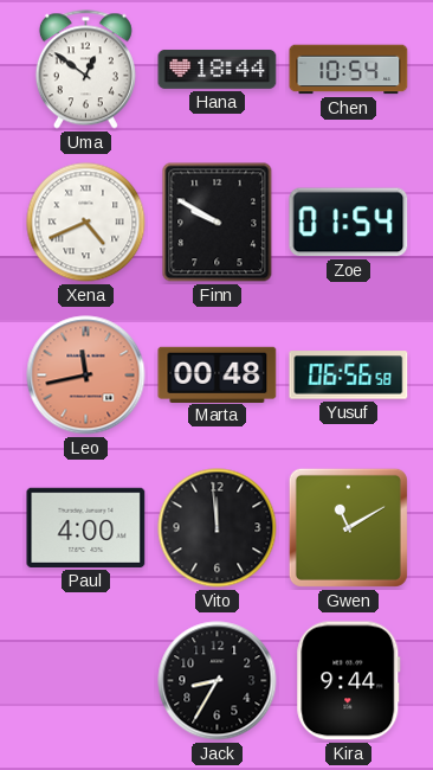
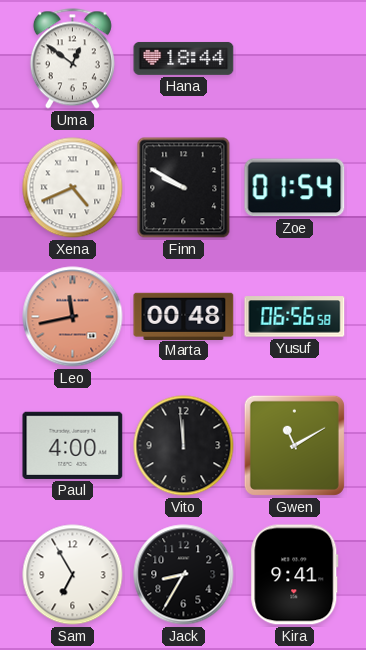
Chen: 10:54 -> none
Sam: none -> 6:55
Kira: 9:44 -> 9:41
